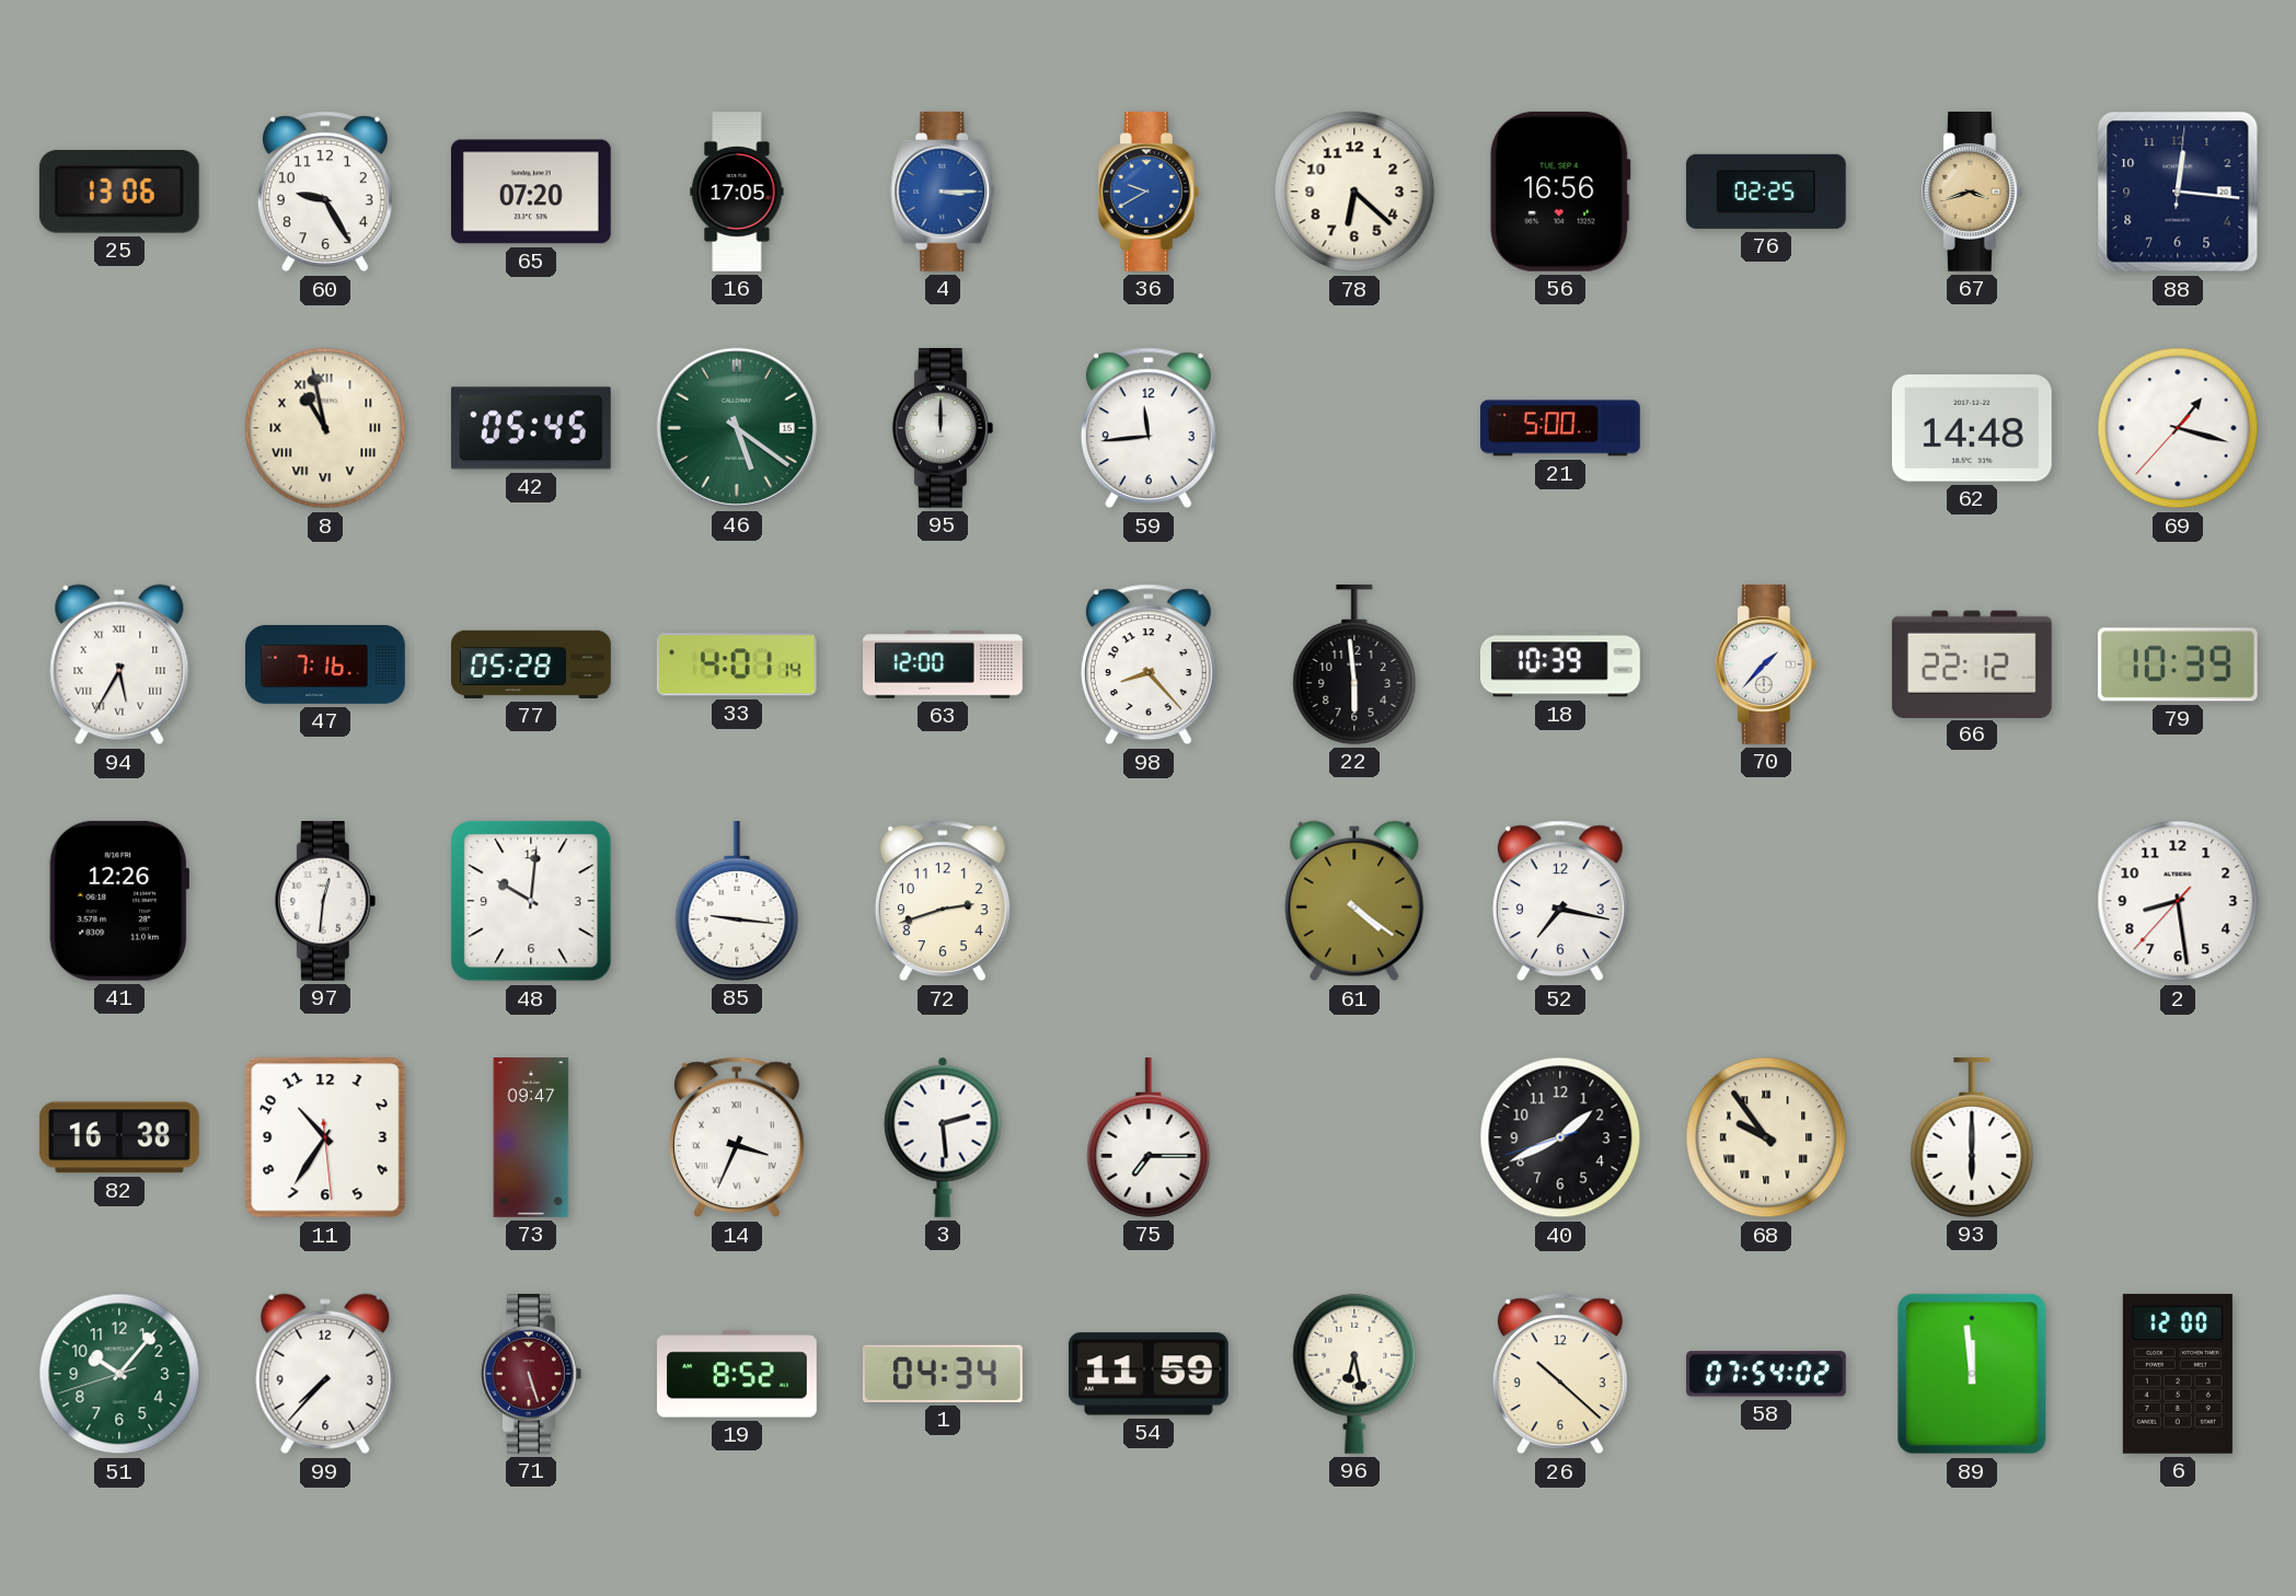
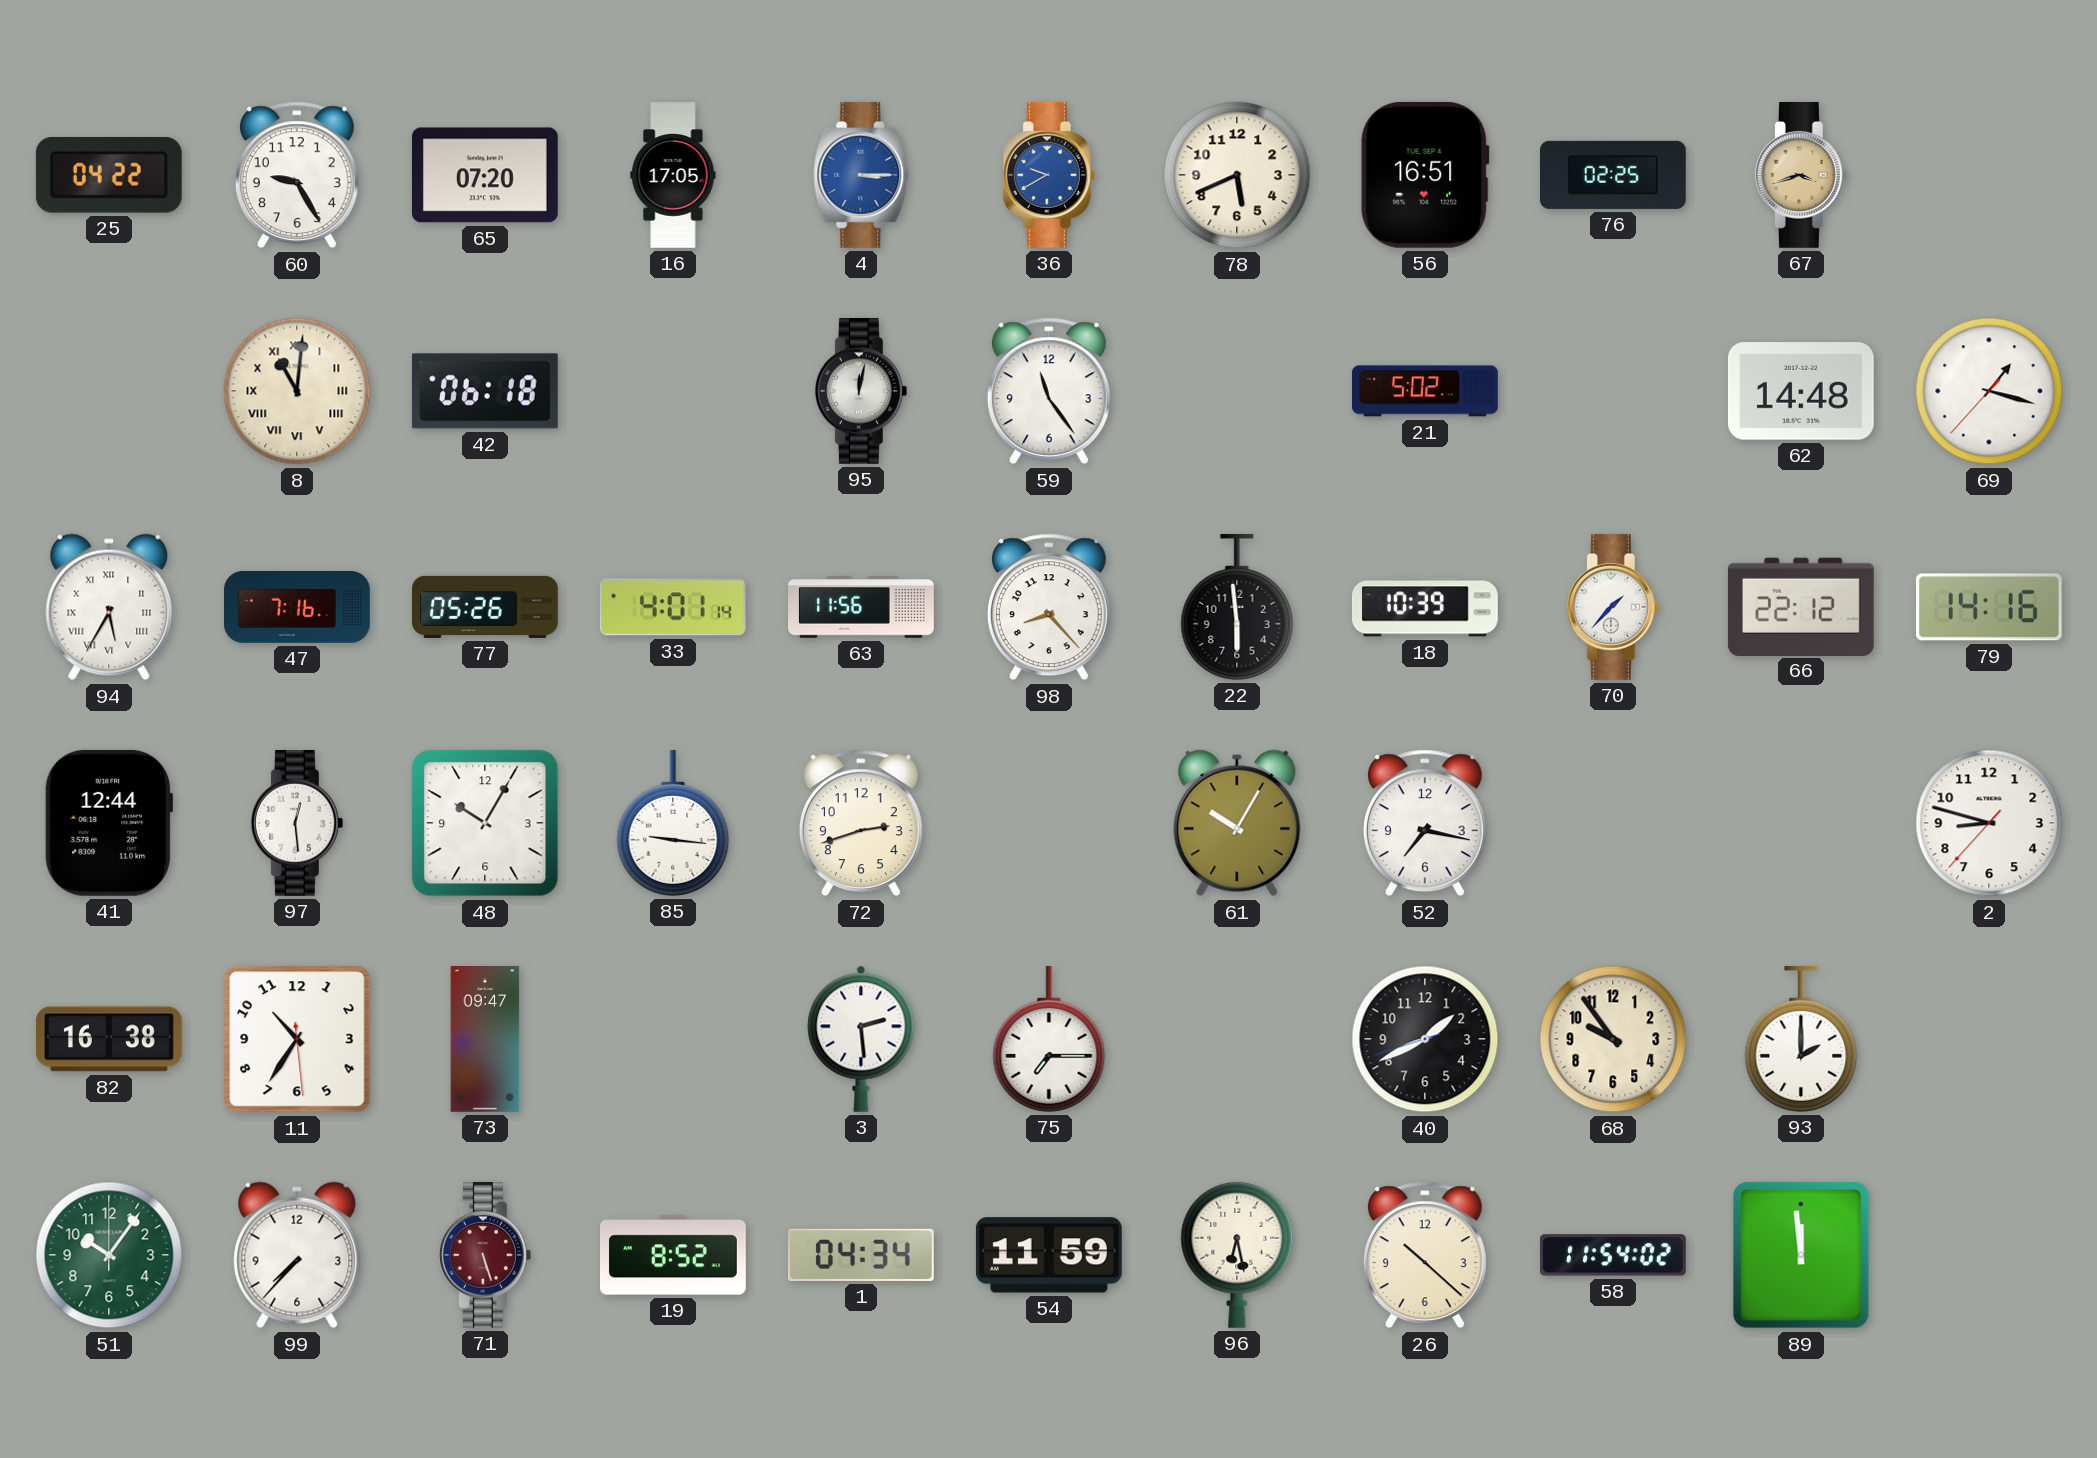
25: 13:06 -> 04:22
78: 6:22 -> 5:41
56: 16:56 -> 16:51
88: 12:16 -> none
8: 10:58 -> 11:01
42: 05:45 -> 06:18
46: 5:21 -> none
95: 12:00 -> 12:02
59: 11:44 -> 11:24
21: 5:00 -> 5:02
77: 05:28 -> 05:26
63: 12:00 -> 11:56
79: 10:39 -> 14:16
41: 12:26 -> 12:44
97: 12:31 -> 12:29
48: 10:01 -> 10:05
61: 4:21 -> 10:05
2: 8:28 -> 8:47
14: 3:34 -> none
68 numerals: Roman -> Arabic
93: 6:00 -> 2:00
51: 10:06:42 -> 10:06:00
58: 07:54 -> 11:54
6: 12:00 -> none
